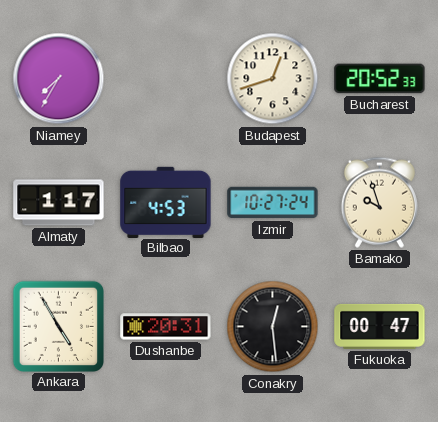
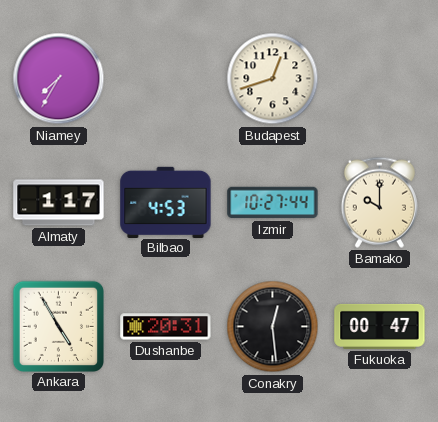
Bucharest: 20:52 -> none
Izmir: 10:27:24 -> 10:27:44
Bamako: 9:57 -> 10:00
